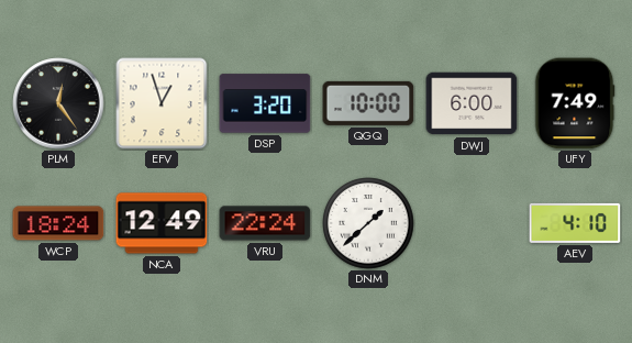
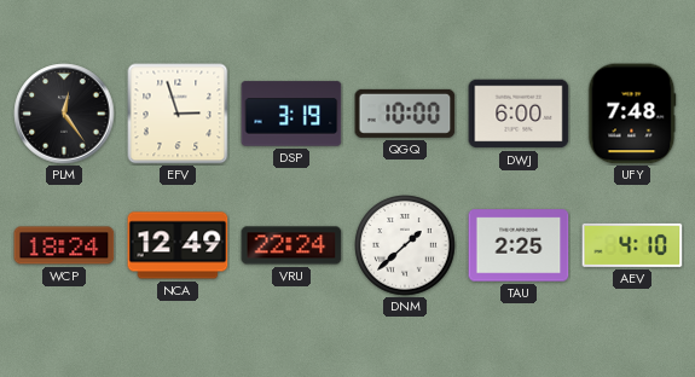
EFV: 12:57 -> 2:57
DSP: 3:20 -> 3:19
UFY: 7:49 -> 7:48
TAU: none -> 2:25
